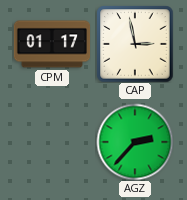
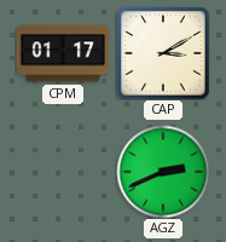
CAP: 2:58 -> 3:10
AGZ: 2:37 -> 2:41
